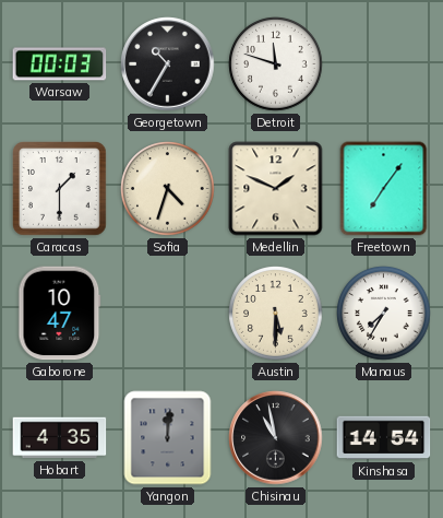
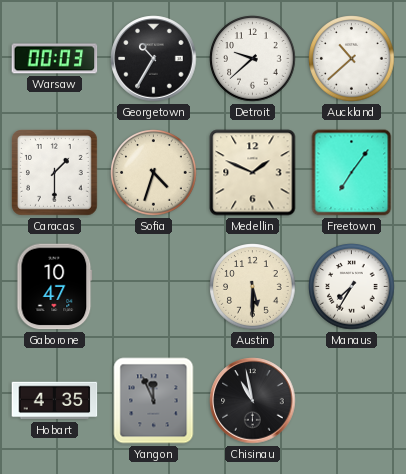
Detroit: 11:48 -> 9:38
Auckland: none -> 10:38
Yangon: 12:01 -> 11:56
Kinshasa: 14:54 -> none
